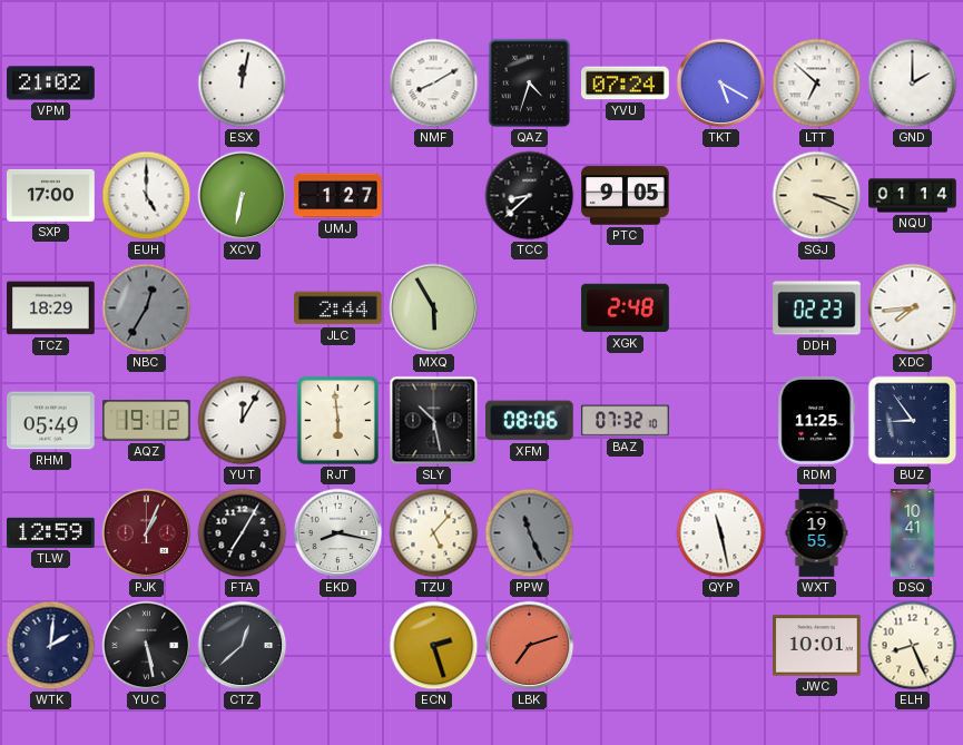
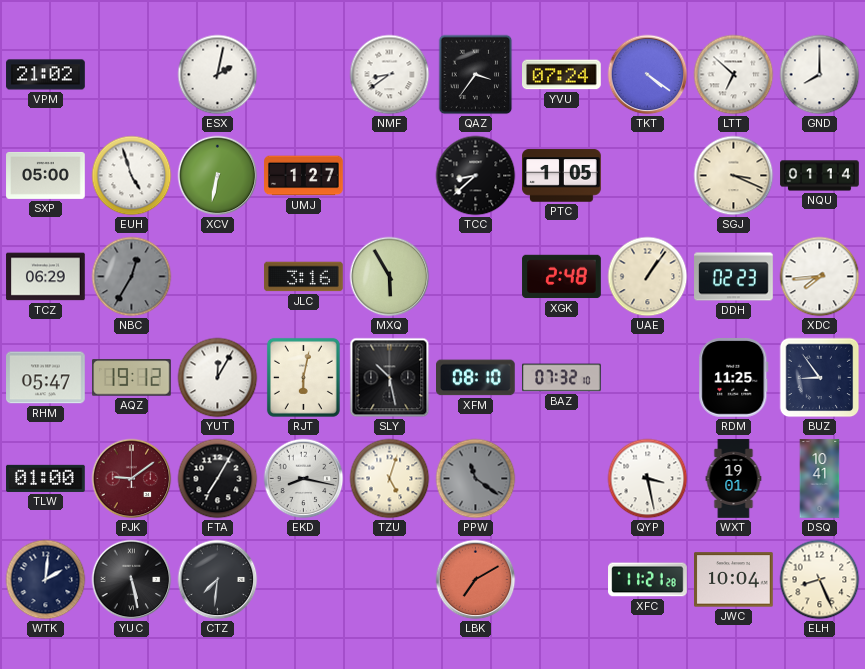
ESX: 12:02 -> 2:02
NMF: 8:10 -> 8:39
QAZ: 4:33 -> 3:36
TKT: 5:20 -> 4:21
GND: 2:00 -> 8:00
SXP: 17:00 -> 05:00
EUH: 5:00 -> 4:57
PTC: 9:05 -> 1:05
TCZ: 18:29 -> 06:29
JLC: 2:44 -> 3:16
UAE: none -> 1:06
RHM: 05:49 -> 05:47
RJT: 5:59 -> 6:02
XFM: 08:06 -> 08:10
TLW: 12:59 -> 01:00
PJK: 1:04 -> 9:09
TZU: 5:07 -> 5:03
PPW: 11:26 -> 11:21
QYP: 11:28 -> 3:28
WXT: 19:55 -> 19:01
CTZ: 12:38 -> 7:31
ECN: 2:27 -> none
LBK: 7:12 -> 7:10
XFC: none -> 11:21
JWC: 10:01 -> 10:04
